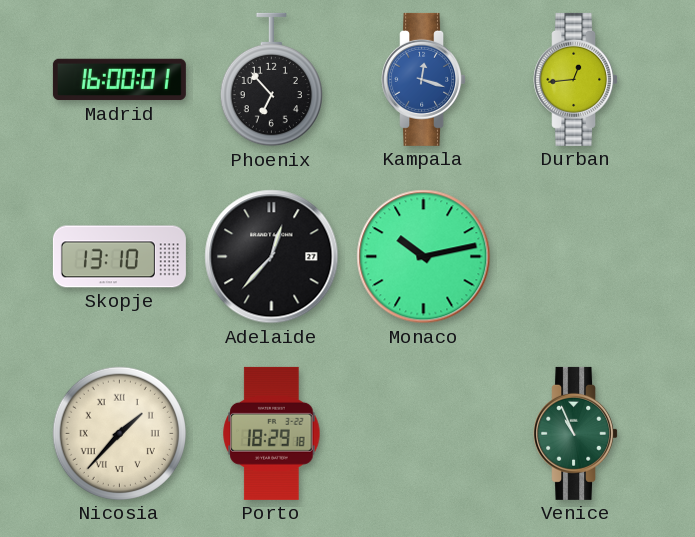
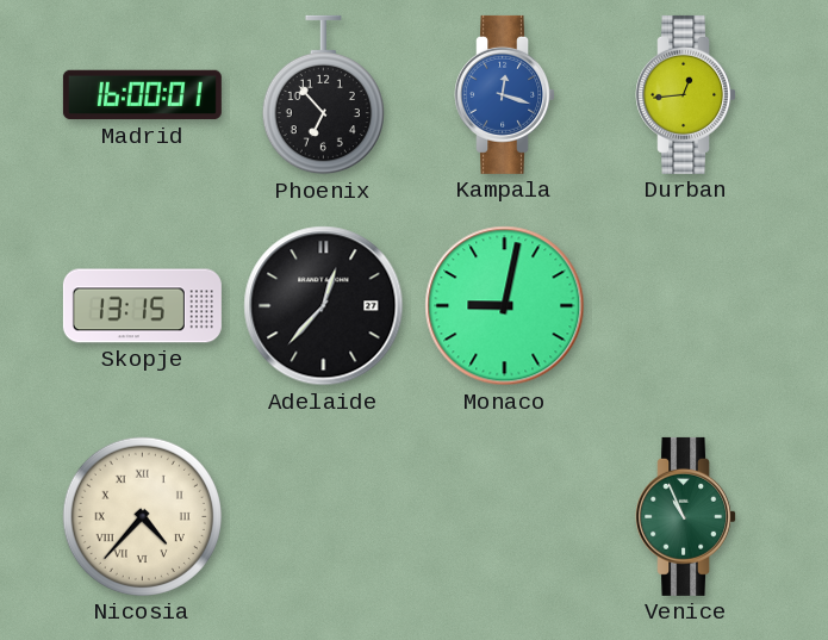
Skopje: 13:10 -> 13:15
Monaco: 10:13 -> 9:02
Nicosia: 1:37 -> 4:37
Porto: 18:29 -> none
